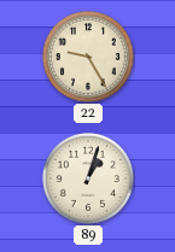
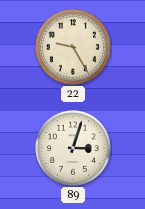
89: 1:03 -> 3:03
